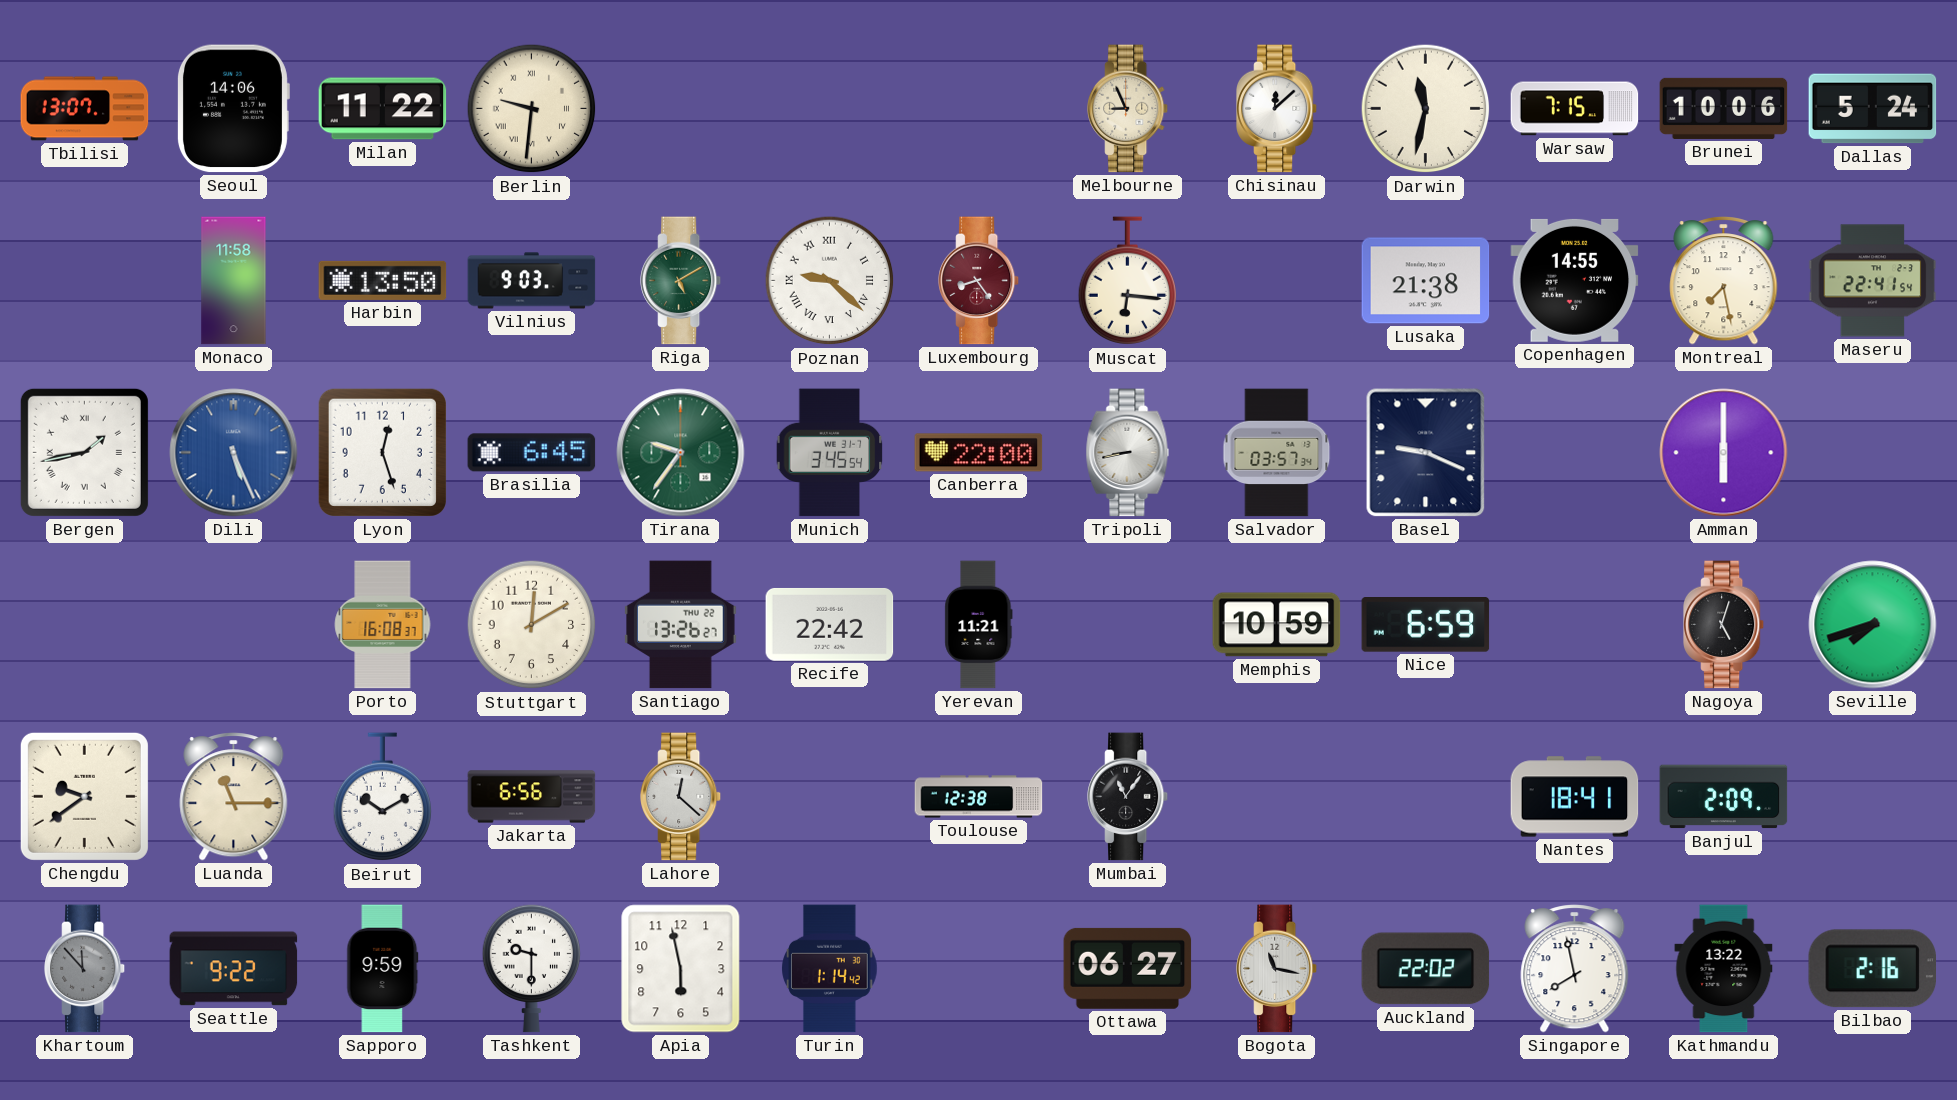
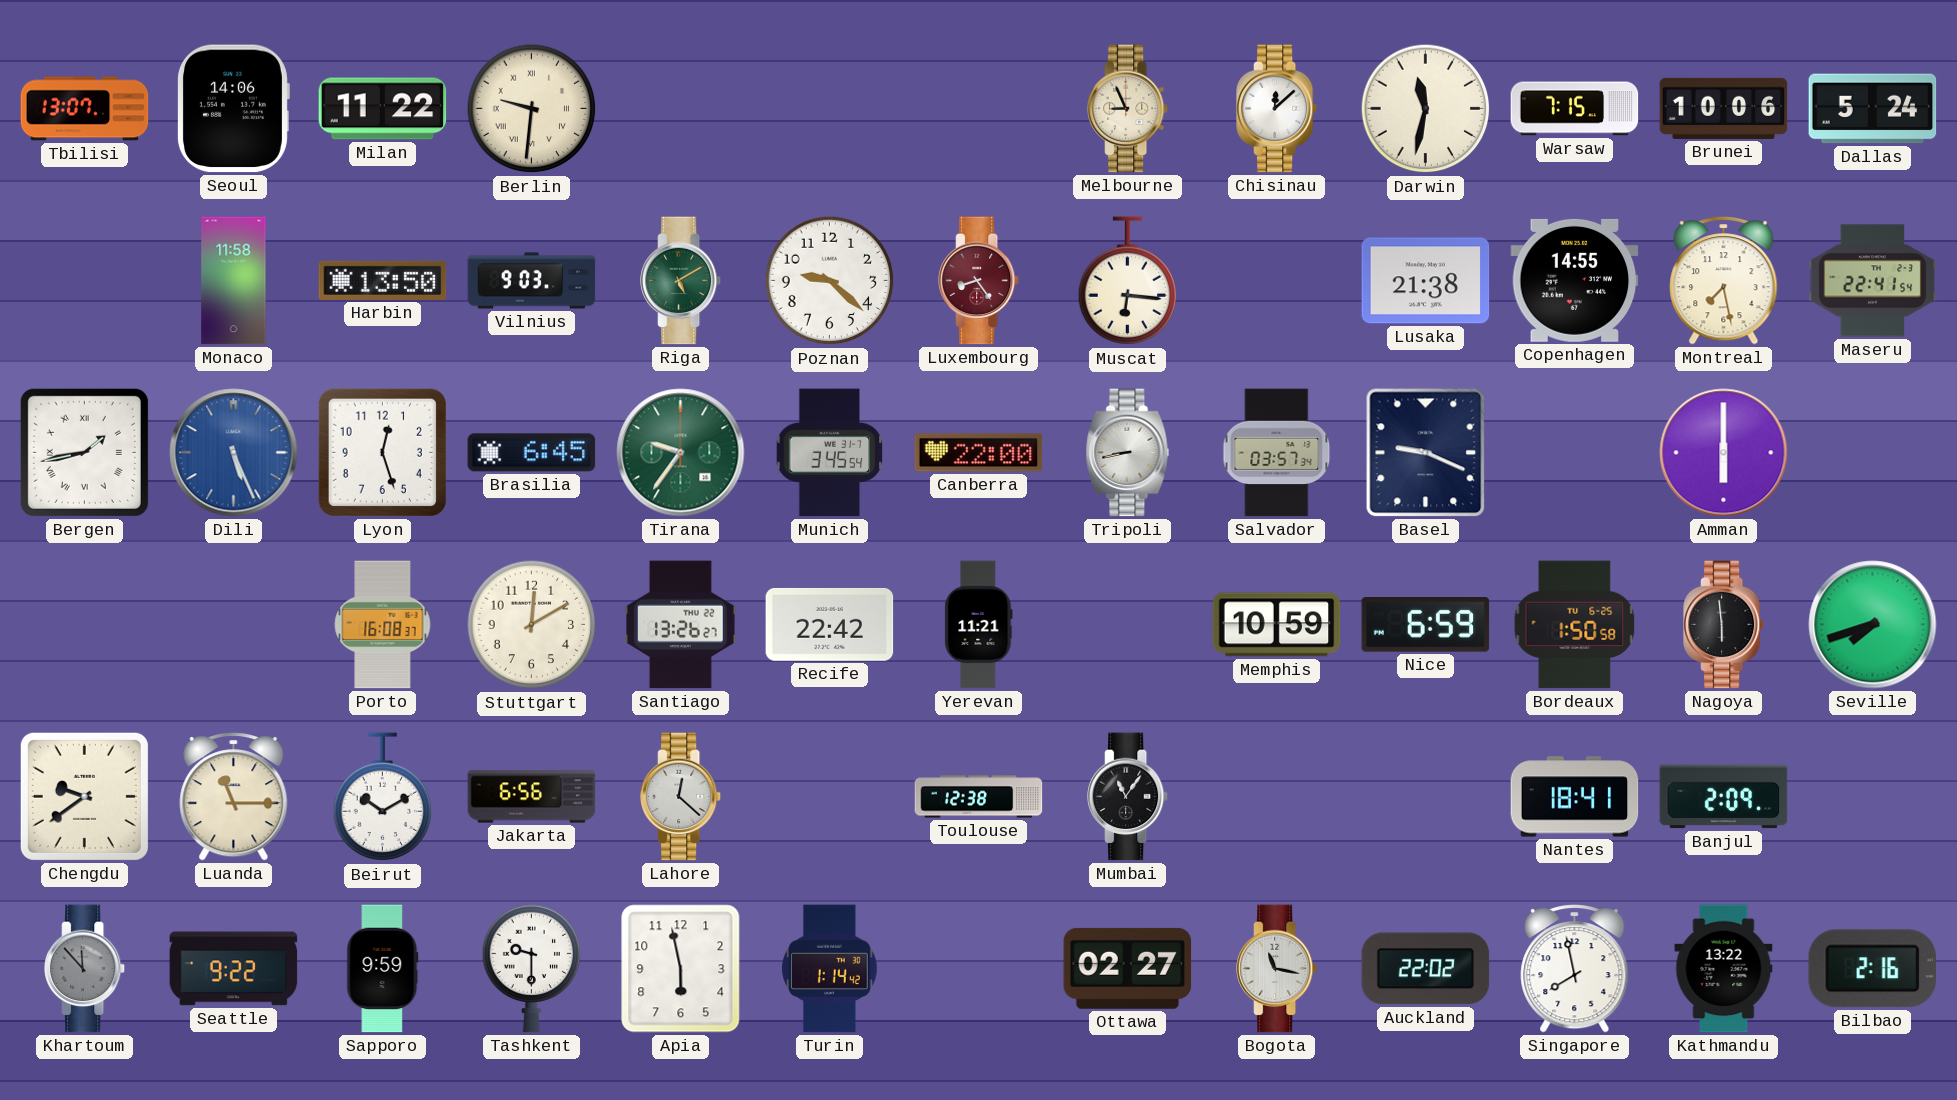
Poznan numerals: Roman -> Arabic
Bordeaux: none -> 1:50
Nagoya: 5:03 -> 5:59
Ottawa: 06:27 -> 02:27
